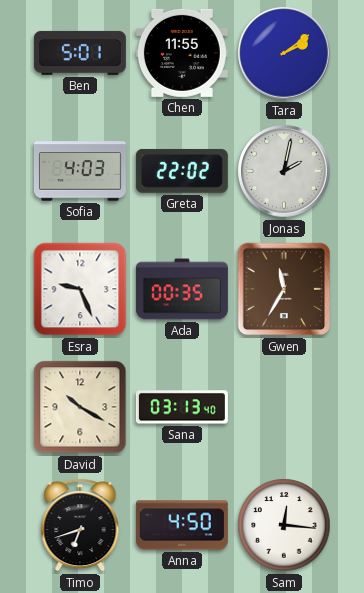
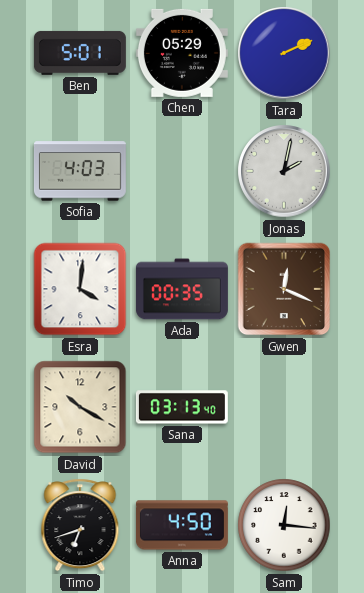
Chen: 11:55 -> 05:29
Tara: 2:09 -> 2:11
Greta: 22:02 -> none
Esra: 9:26 -> 4:01
Gwen: 11:35 -> 12:19
